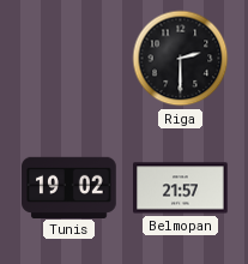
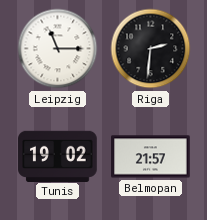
Leipzig: none -> 11:15
Riga: 2:30 -> 2:31
